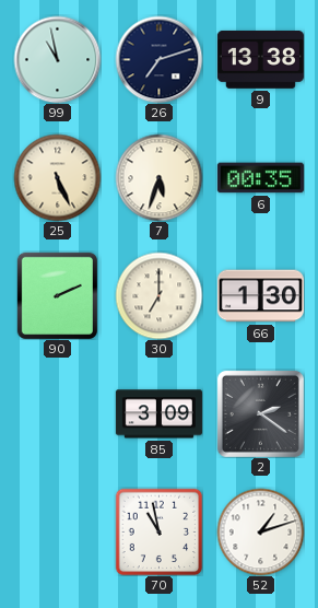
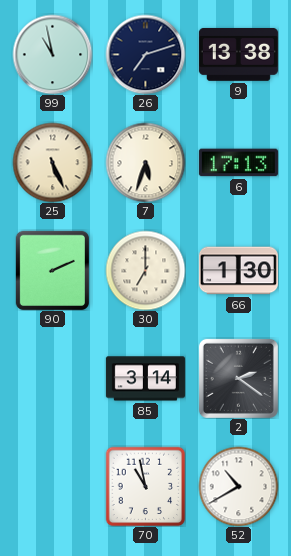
6: 00:35 -> 17:13
85: 3:09 -> 3:14
52: 1:12 -> 10:40
